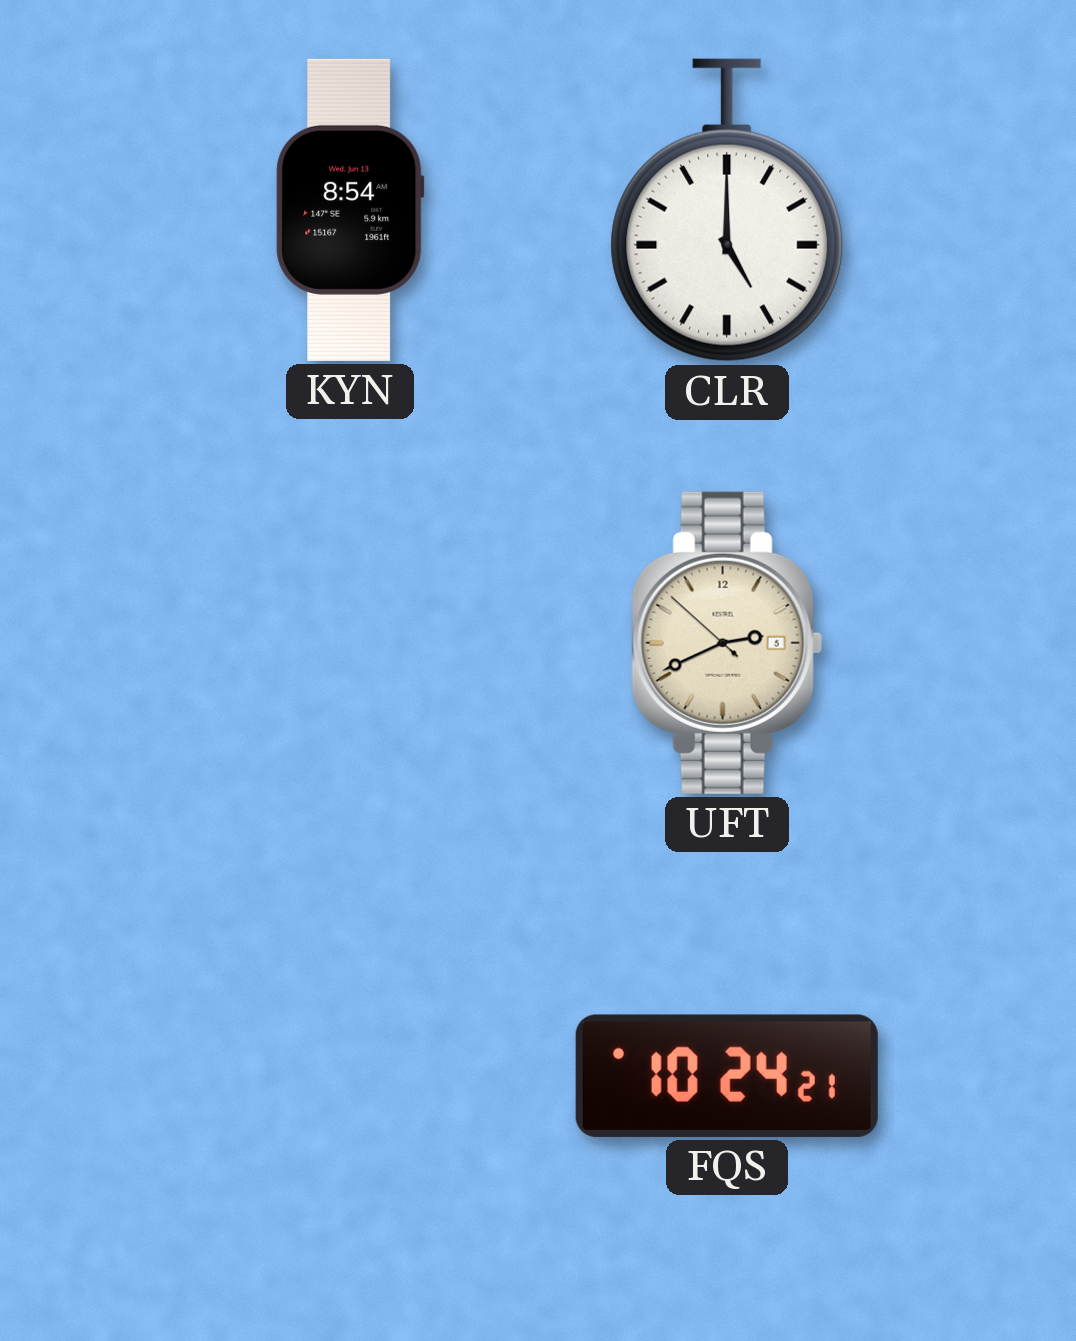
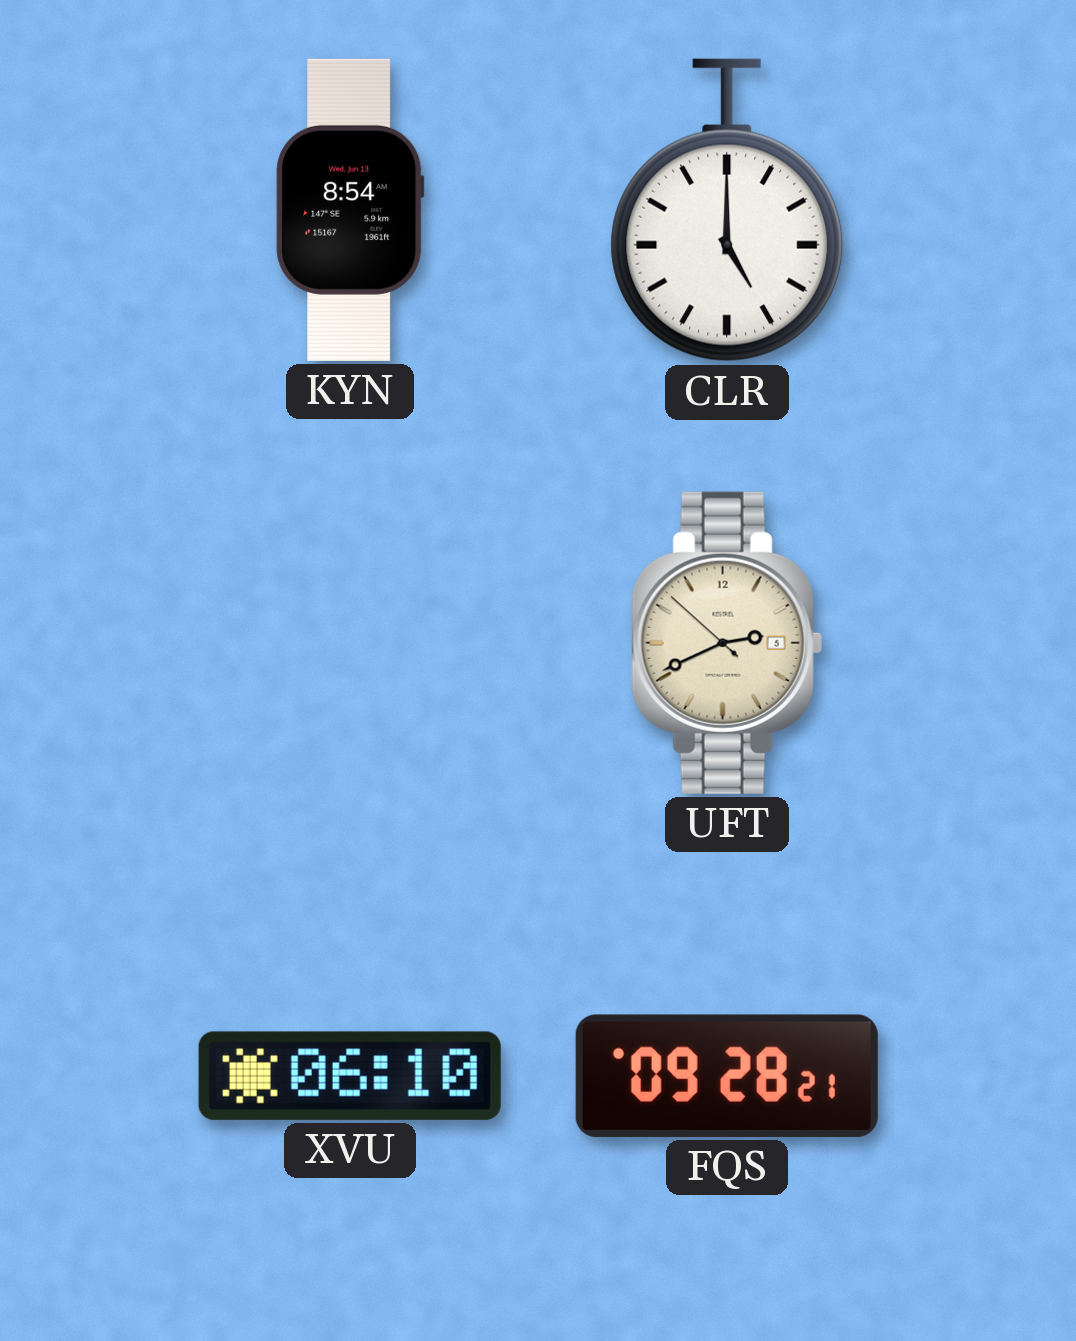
XVU: none -> 06:10
FQS: 10:24 -> 09:28
